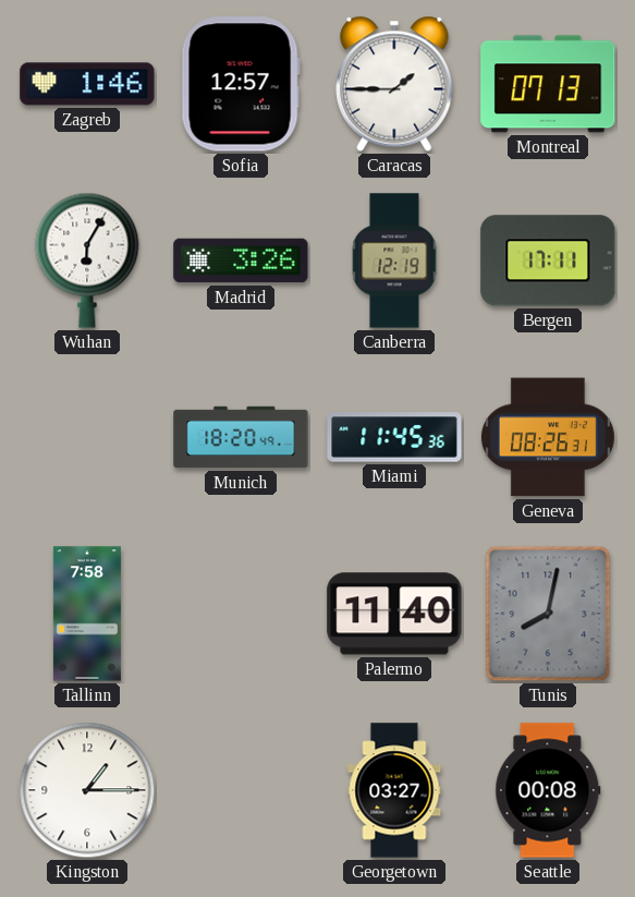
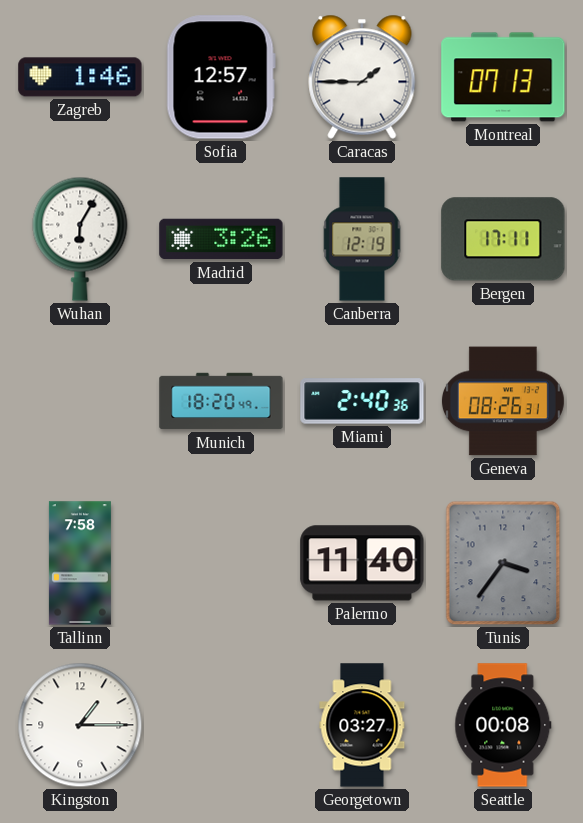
Miami: 11:45 -> 2:40
Tunis: 8:02 -> 3:36
